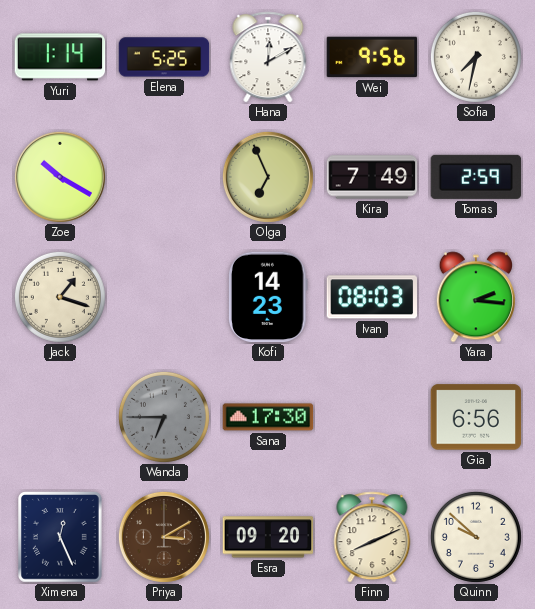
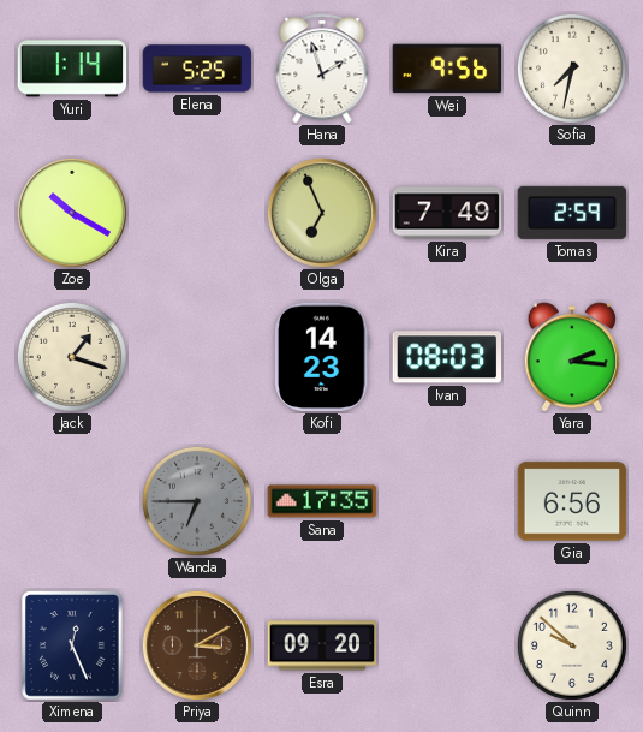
Hana: 12:10 -> 1:57
Sana: 17:30 -> 17:35
Finn: 8:11 -> none
